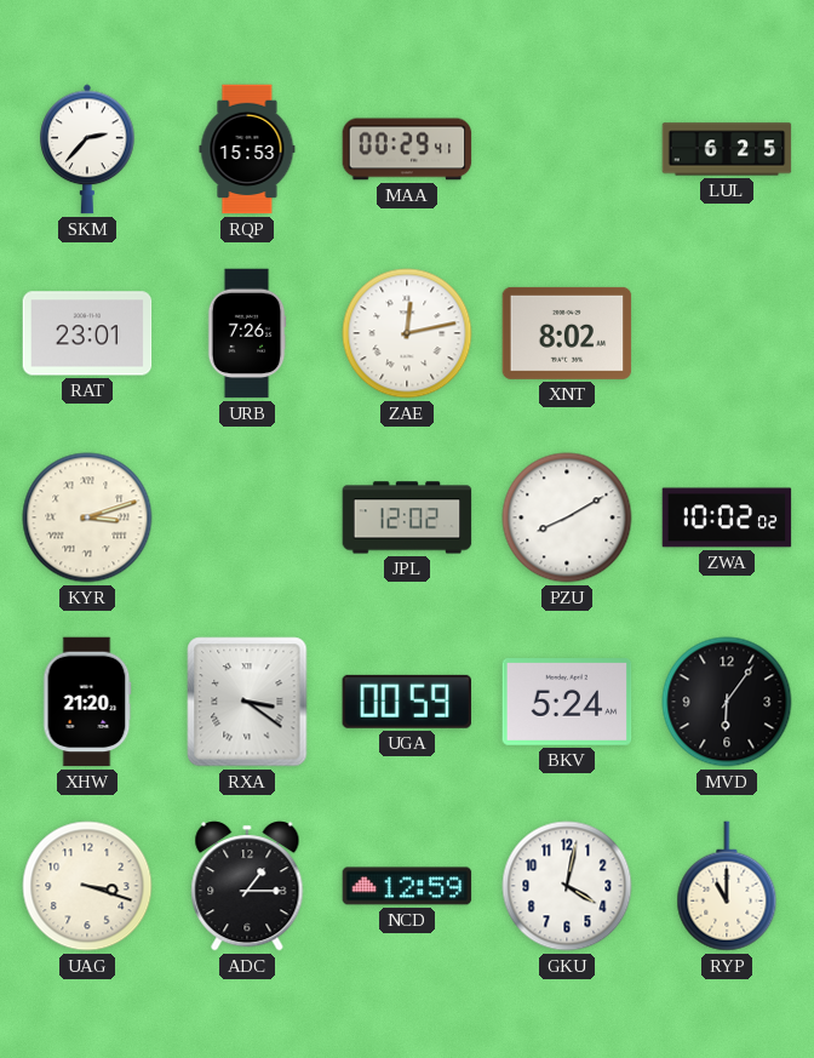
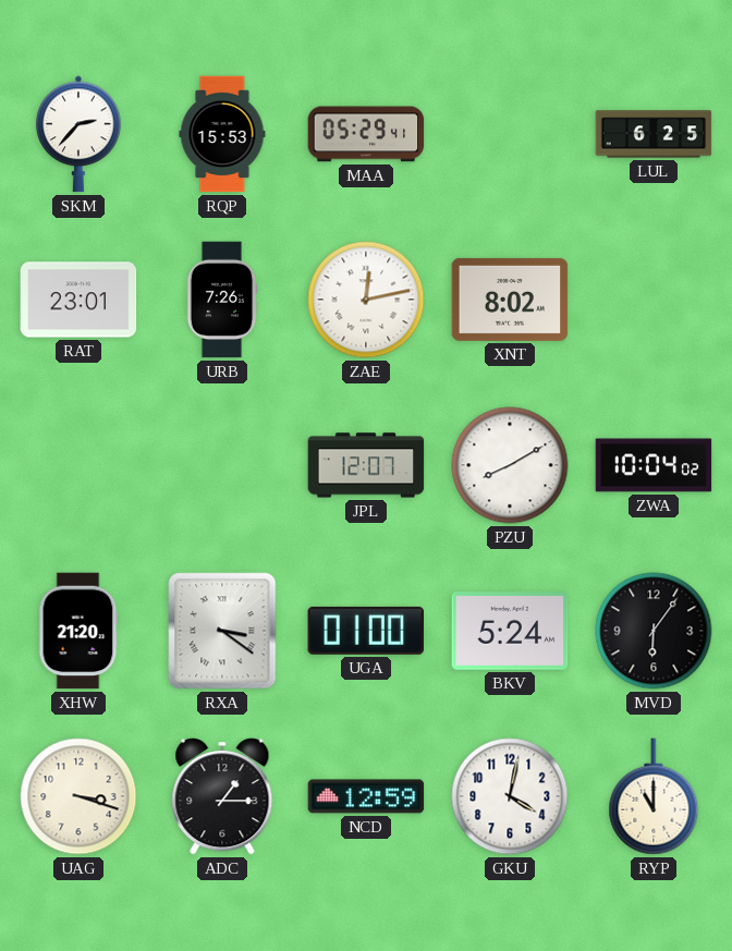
MAA: 00:29 -> 05:29
KYR: 3:12 -> none
JPL: 12:02 -> 12:07
ZWA: 10:02 -> 10:04
UGA: 00:59 -> 01:00
